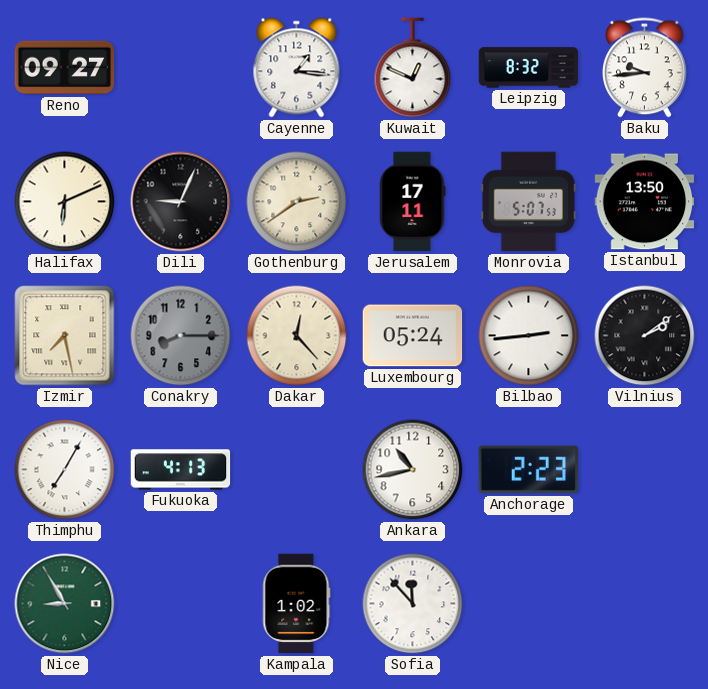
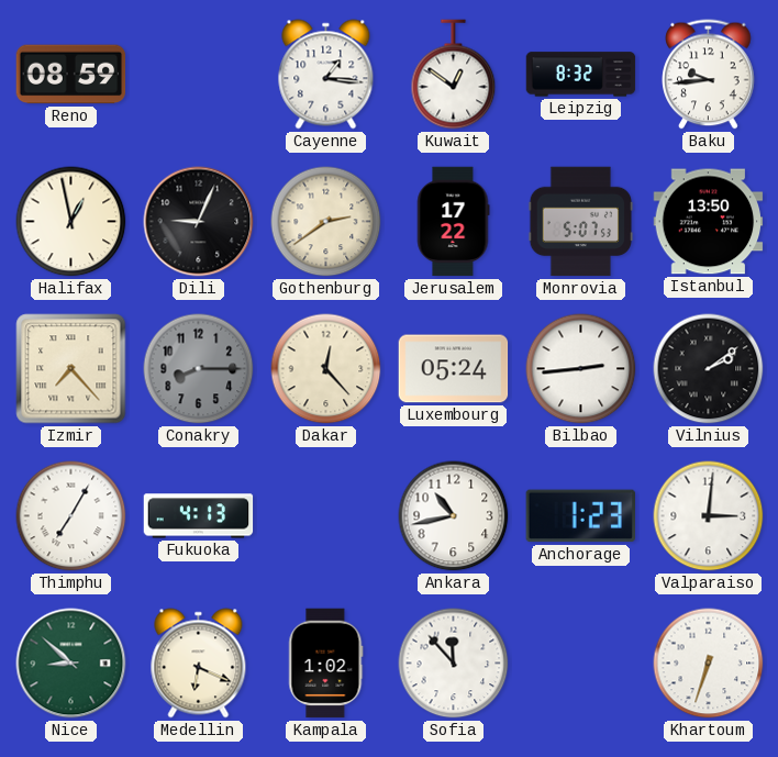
Reno: 09:27 -> 08:59
Kuwait: 12:49 -> 12:51
Halifax: 6:11 -> 12:58
Jerusalem: 17:11 -> 17:22
Izmir: 7:28 -> 7:23
Anchorage: 2:23 -> 1:23
Valparaiso: none -> 3:01
Nice: 8:55 -> 8:52
Medellin: none -> 6:19
Khartoum: none -> 6:33
